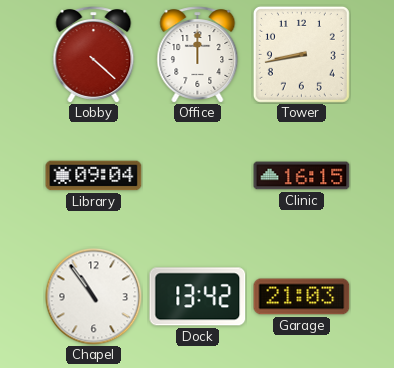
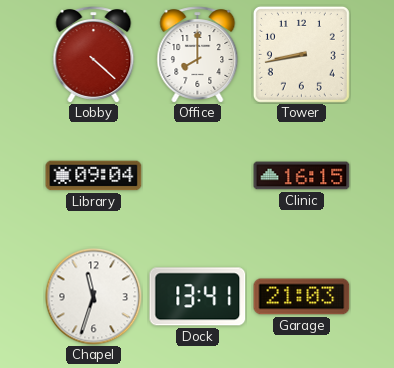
Office: 12:00 -> 8:00
Chapel: 10:54 -> 11:33
Dock: 13:42 -> 13:41
